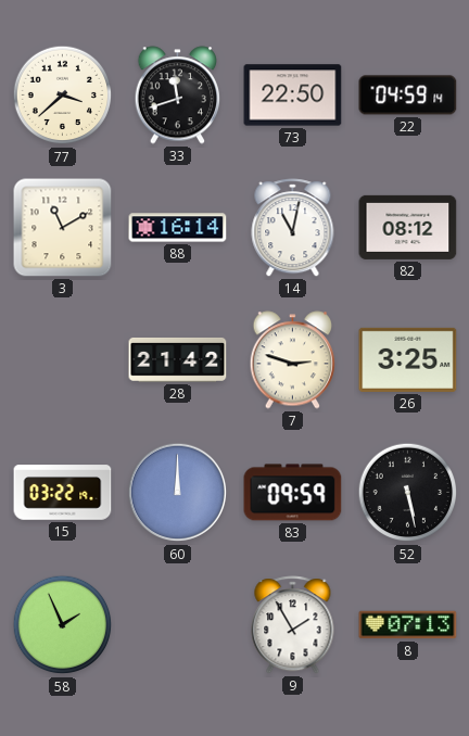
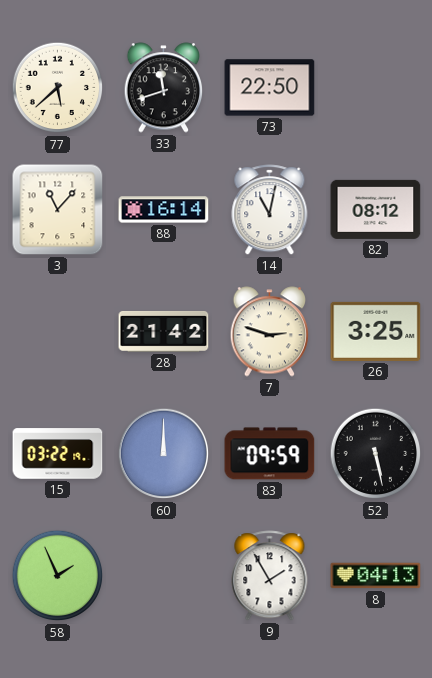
77: 3:38 -> 5:38
22: 04:59 -> none
3: 11:10 -> 11:07
8: 07:13 -> 04:13
